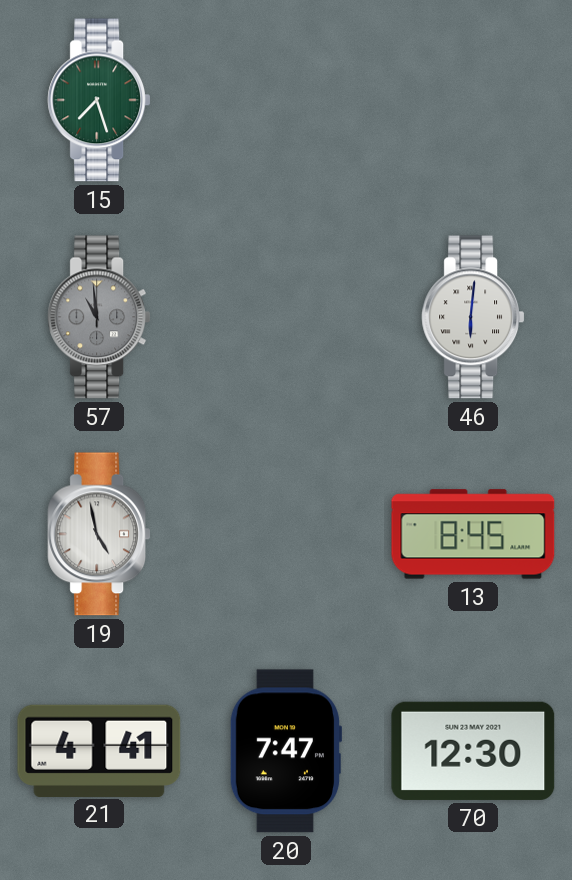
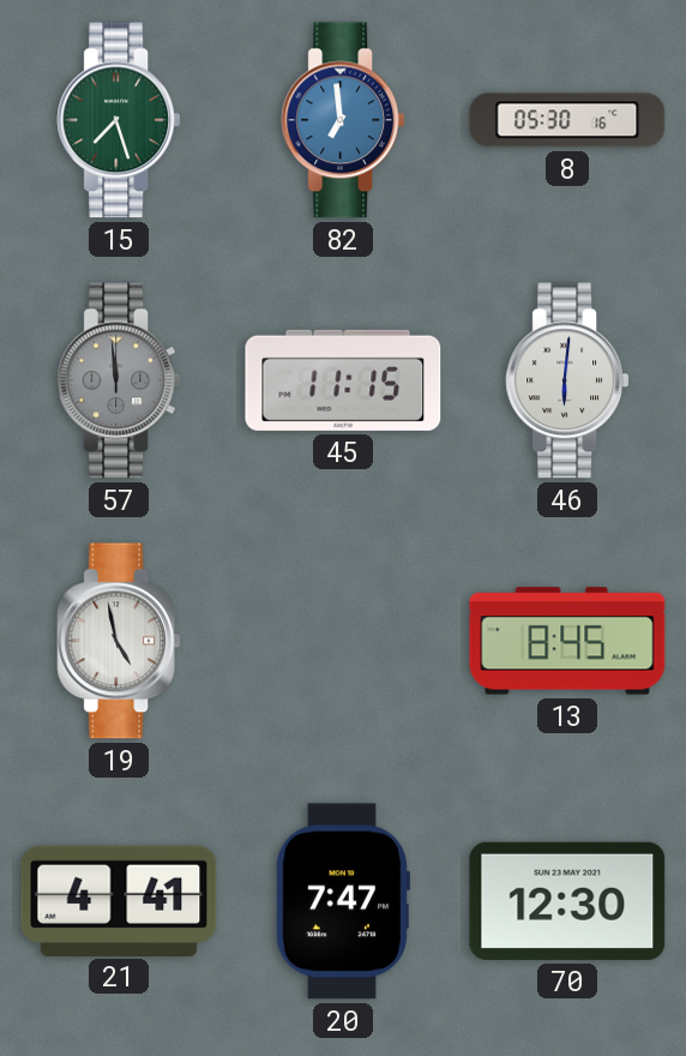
82: none -> 6:59
8: none -> 05:30
57: 10:59 -> 11:59
45: none -> 11:15
